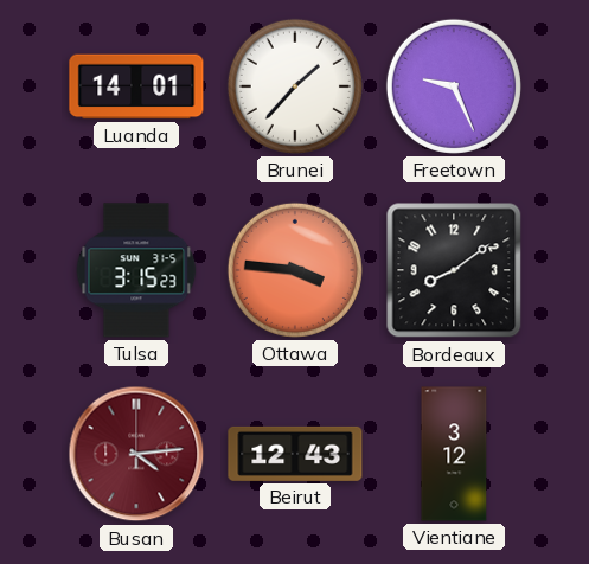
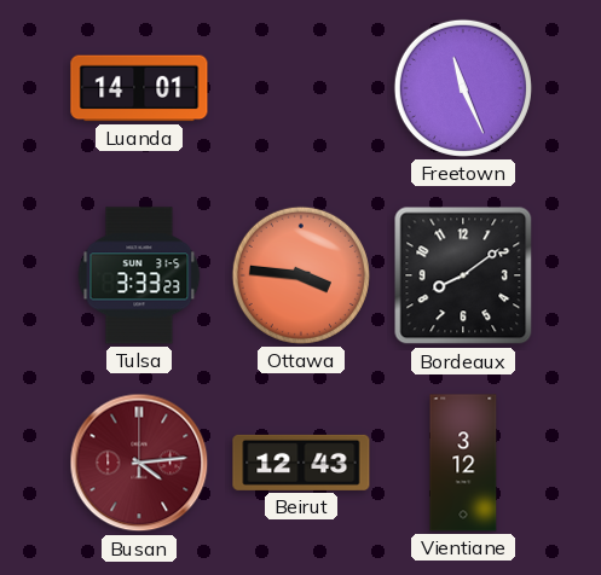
Brunei: 1:37 -> none
Freetown: 9:26 -> 11:26
Tulsa: 3:15 -> 3:33
